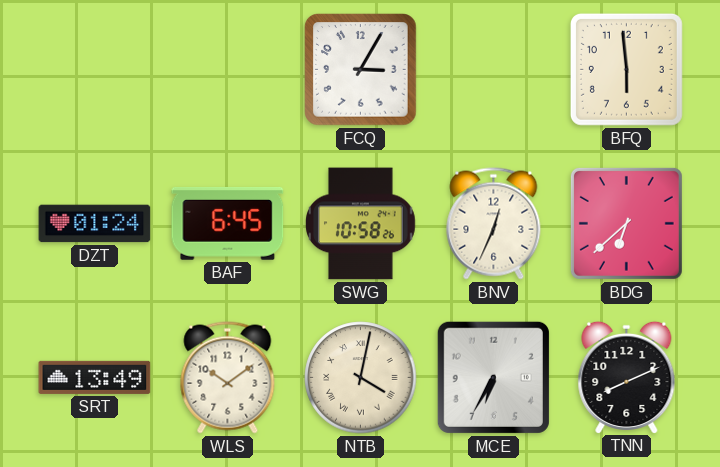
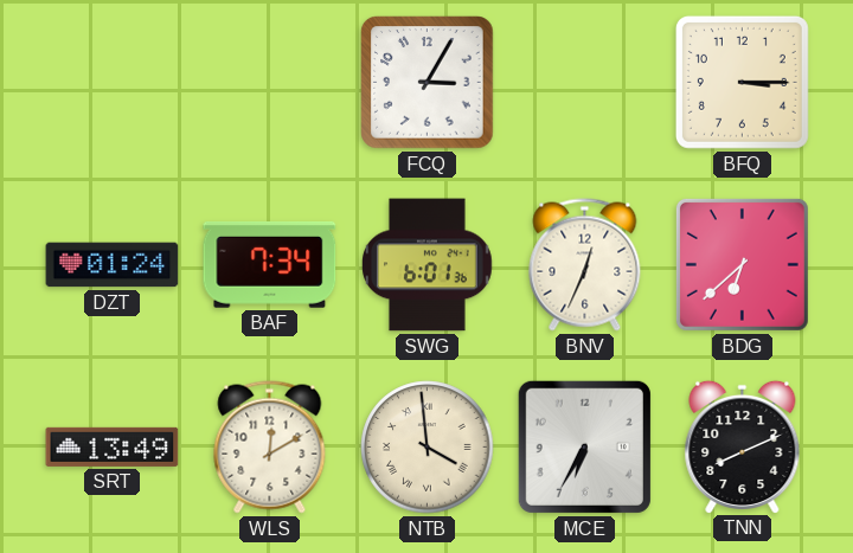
BFQ: 5:59 -> 3:15
BAF: 6:45 -> 7:34
SWG: 10:58 -> 6:01
WLS: 10:09 -> 12:10
NTB: 4:02 -> 3:59
